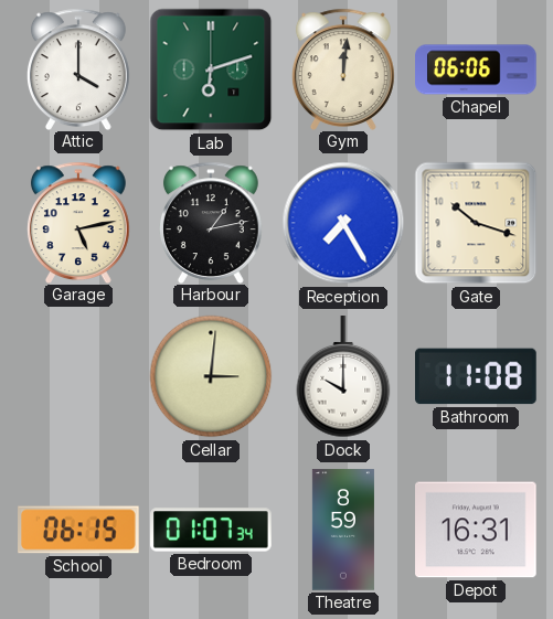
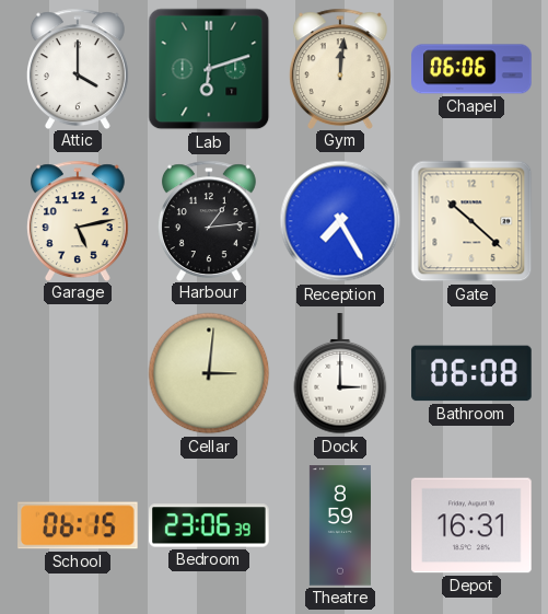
Harbour: 1:13 -> 1:14
Gate: 10:18 -> 10:22
Dock: 10:00 -> 3:00
Bathroom: 11:08 -> 06:08
Bedroom: 01:07 -> 23:06
